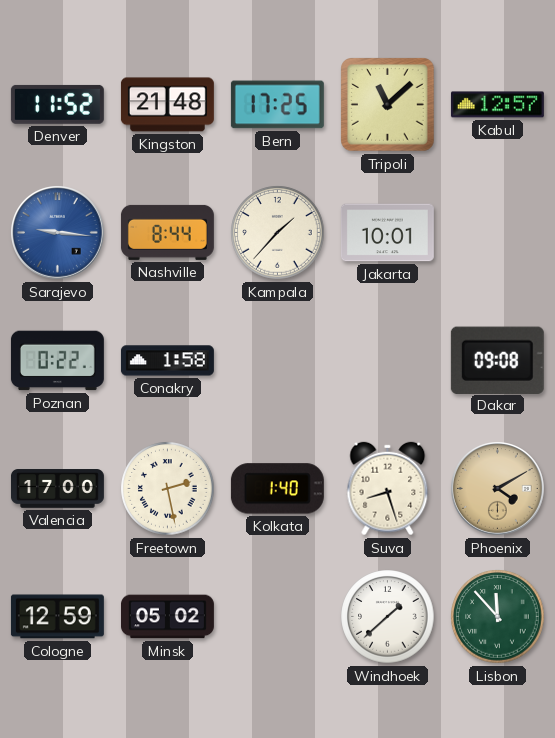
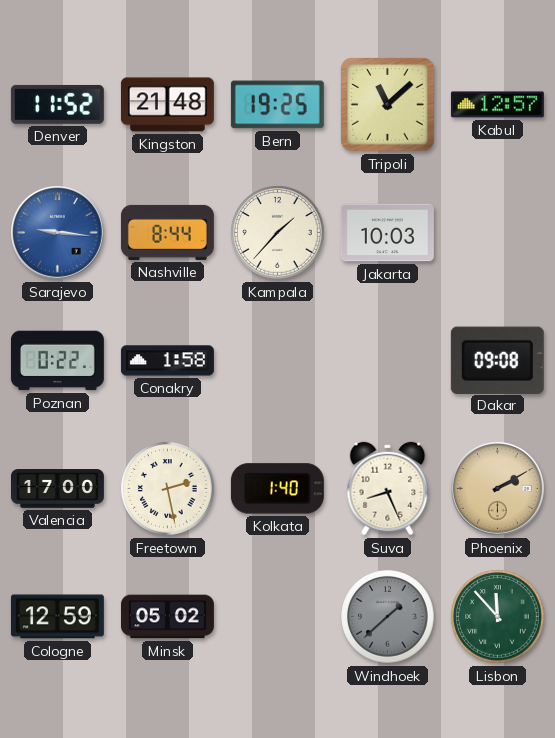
Bern: 17:25 -> 19:25
Jakarta: 10:01 -> 10:03
Suva: 8:27 -> 8:26
Phoenix: 4:10 -> 2:10
Windhoek dial: white -> grey
